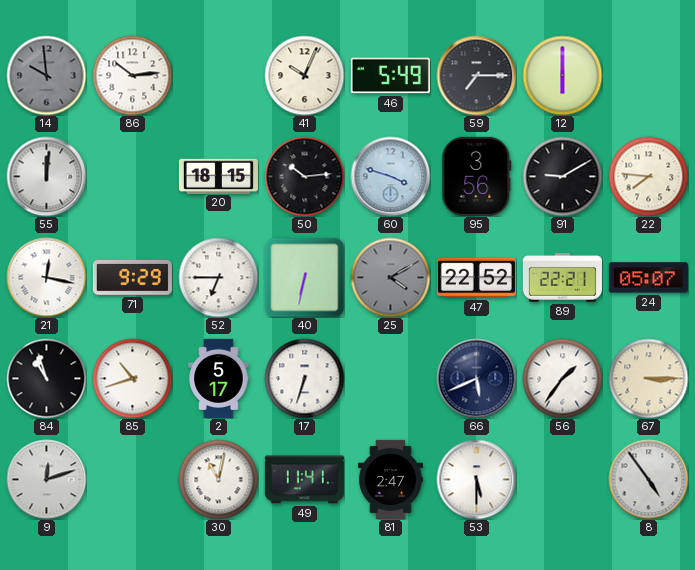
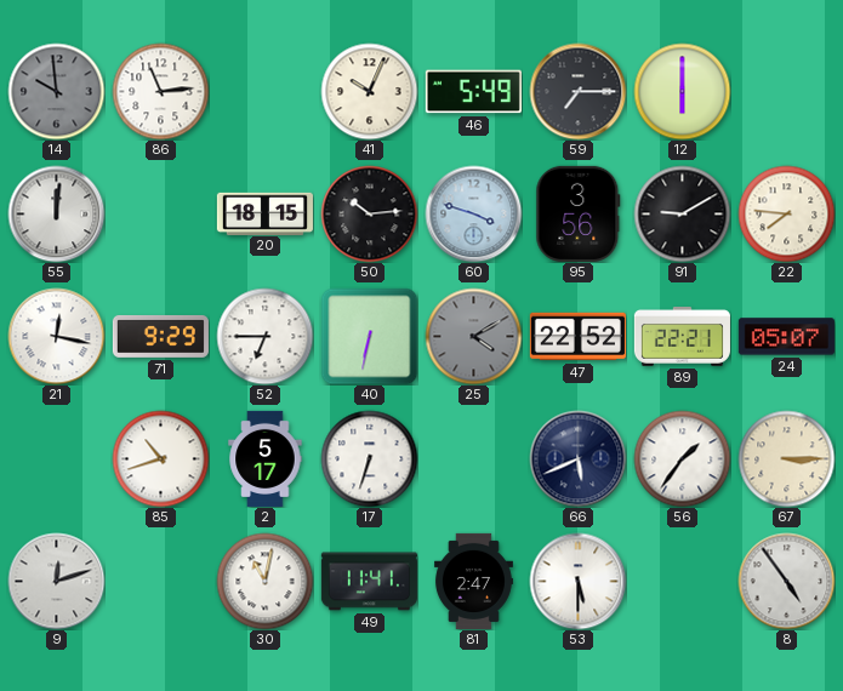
86: 10:14 -> 11:14
84: 10:57 -> none
